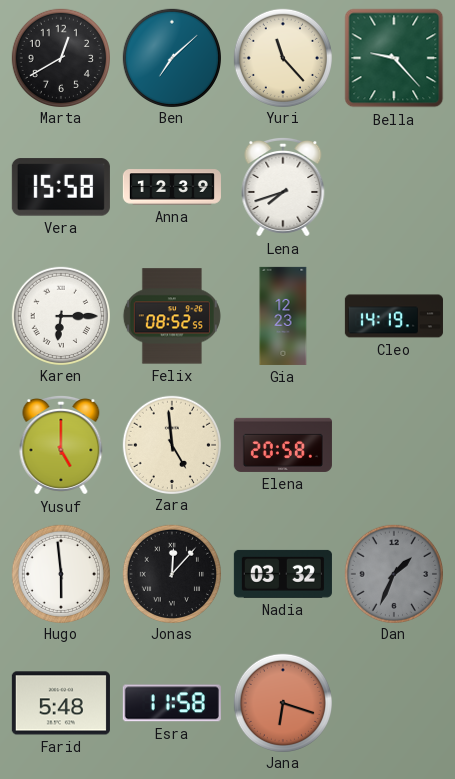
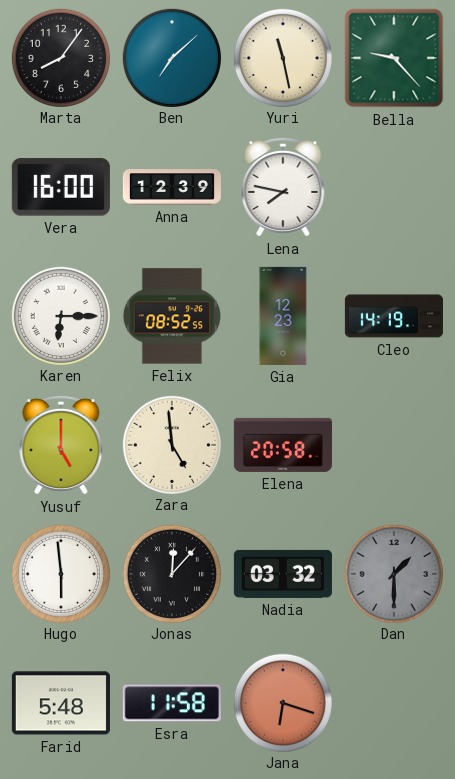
Marta: 12:40 -> 8:06
Yuri: 11:23 -> 11:28
Vera: 15:58 -> 16:00
Lena: 7:42 -> 7:47
Dan: 1:34 -> 1:30
